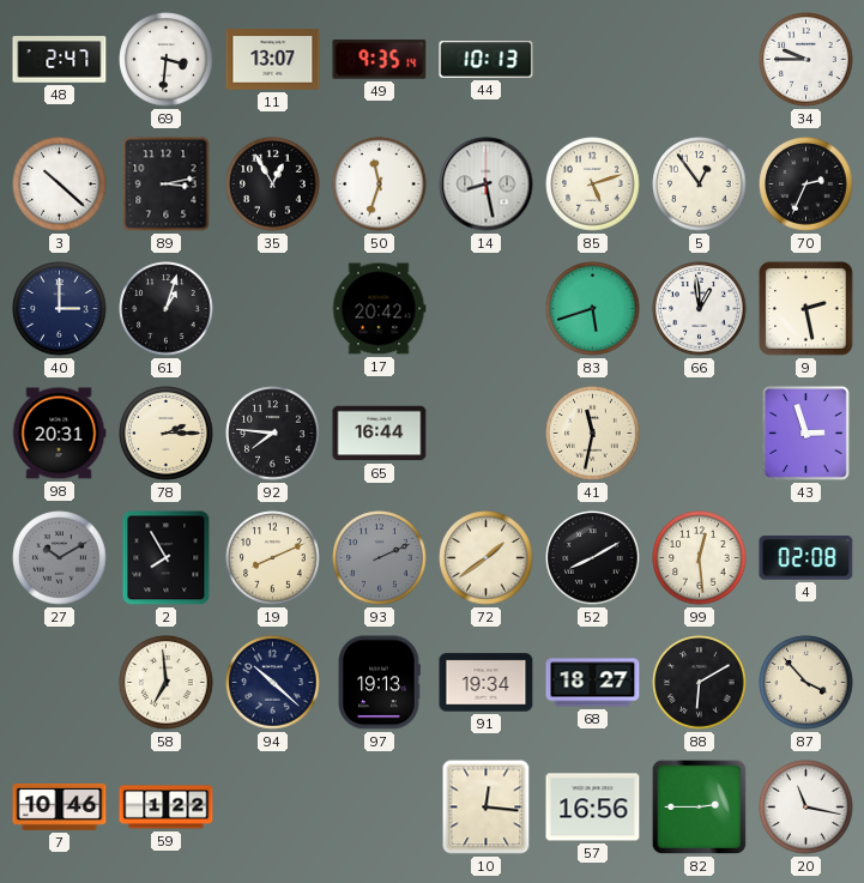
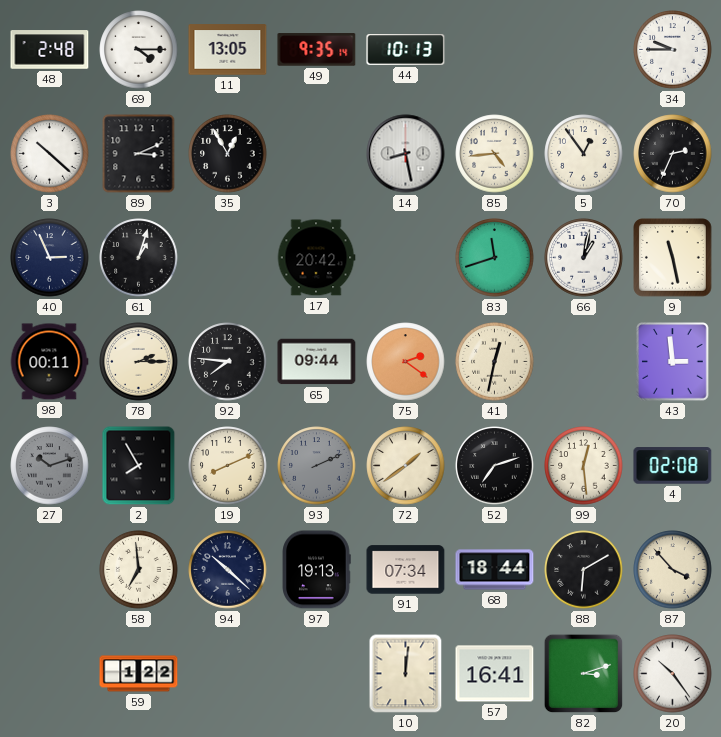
48: 2:47 -> 2:48
69: 3:31 -> 4:15
11: 13:07 -> 13:05
89: 3:13 -> 3:11
50: 11:33 -> none
85: 5:12 -> 4:44
40: 3:00 -> 2:56
83: 5:42 -> 11:42
66: 12:59 -> 1:02
9: 2:28 -> 11:28
98: 20:31 -> 00:11
65: 16:44 -> 09:44
75: none -> 2:21
41: 11:32 -> 12:32
43: 2:57 -> 2:59
27: 10:10 -> 10:12
52: 8:10 -> 7:12
91: 19:34 -> 07:34
68: 18:27 -> 18:44
7: 10:46 -> none
10: 12:16 -> 12:01
57: 16:56 -> 16:41
82: 2:45 -> 3:12
20: 11:17 -> 10:24
